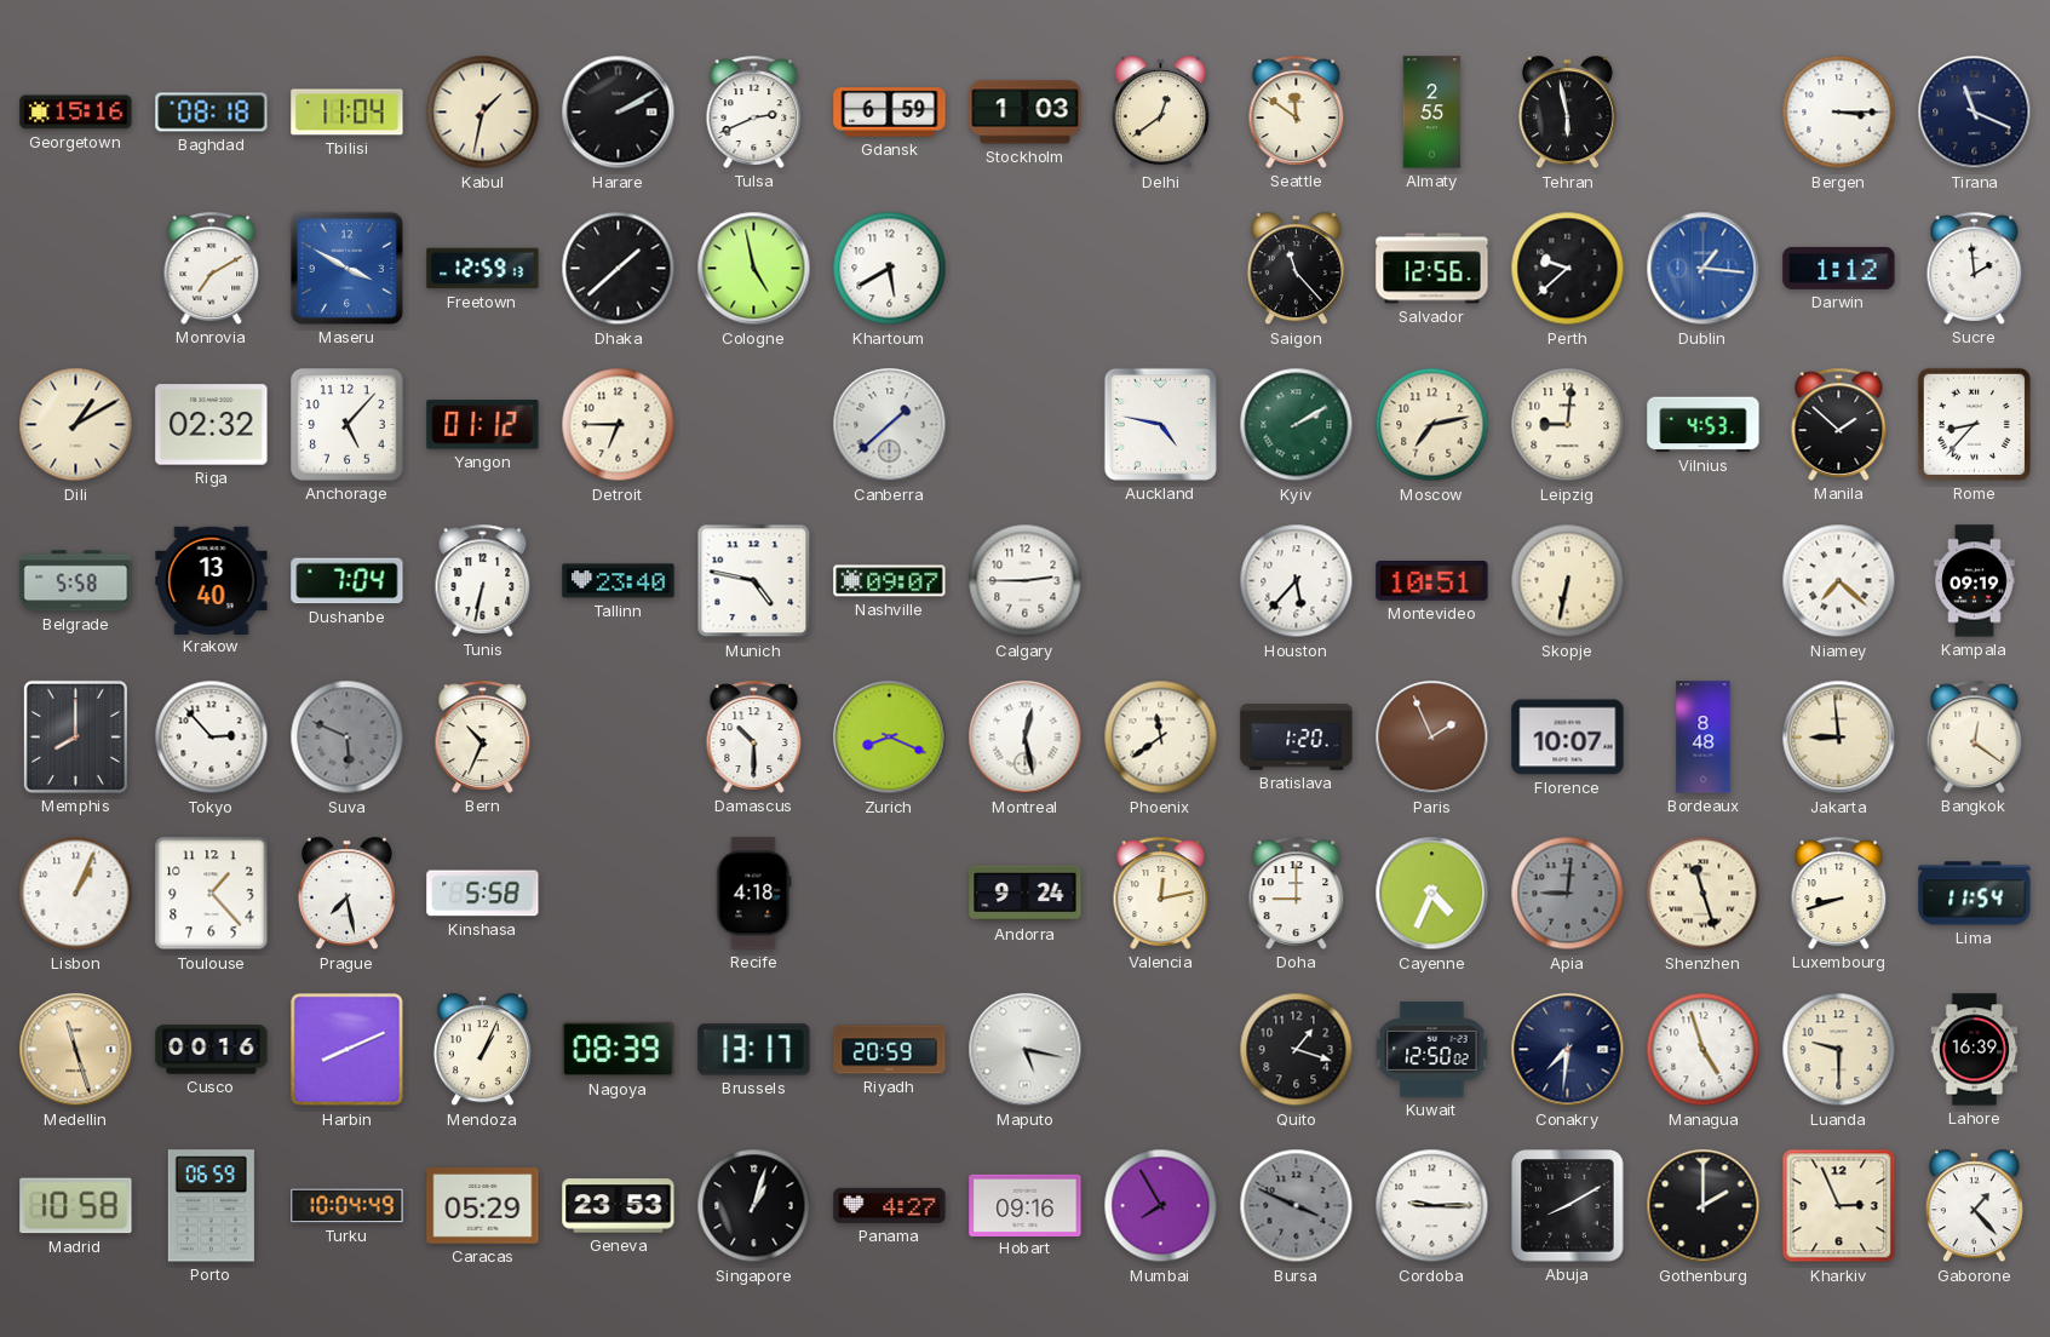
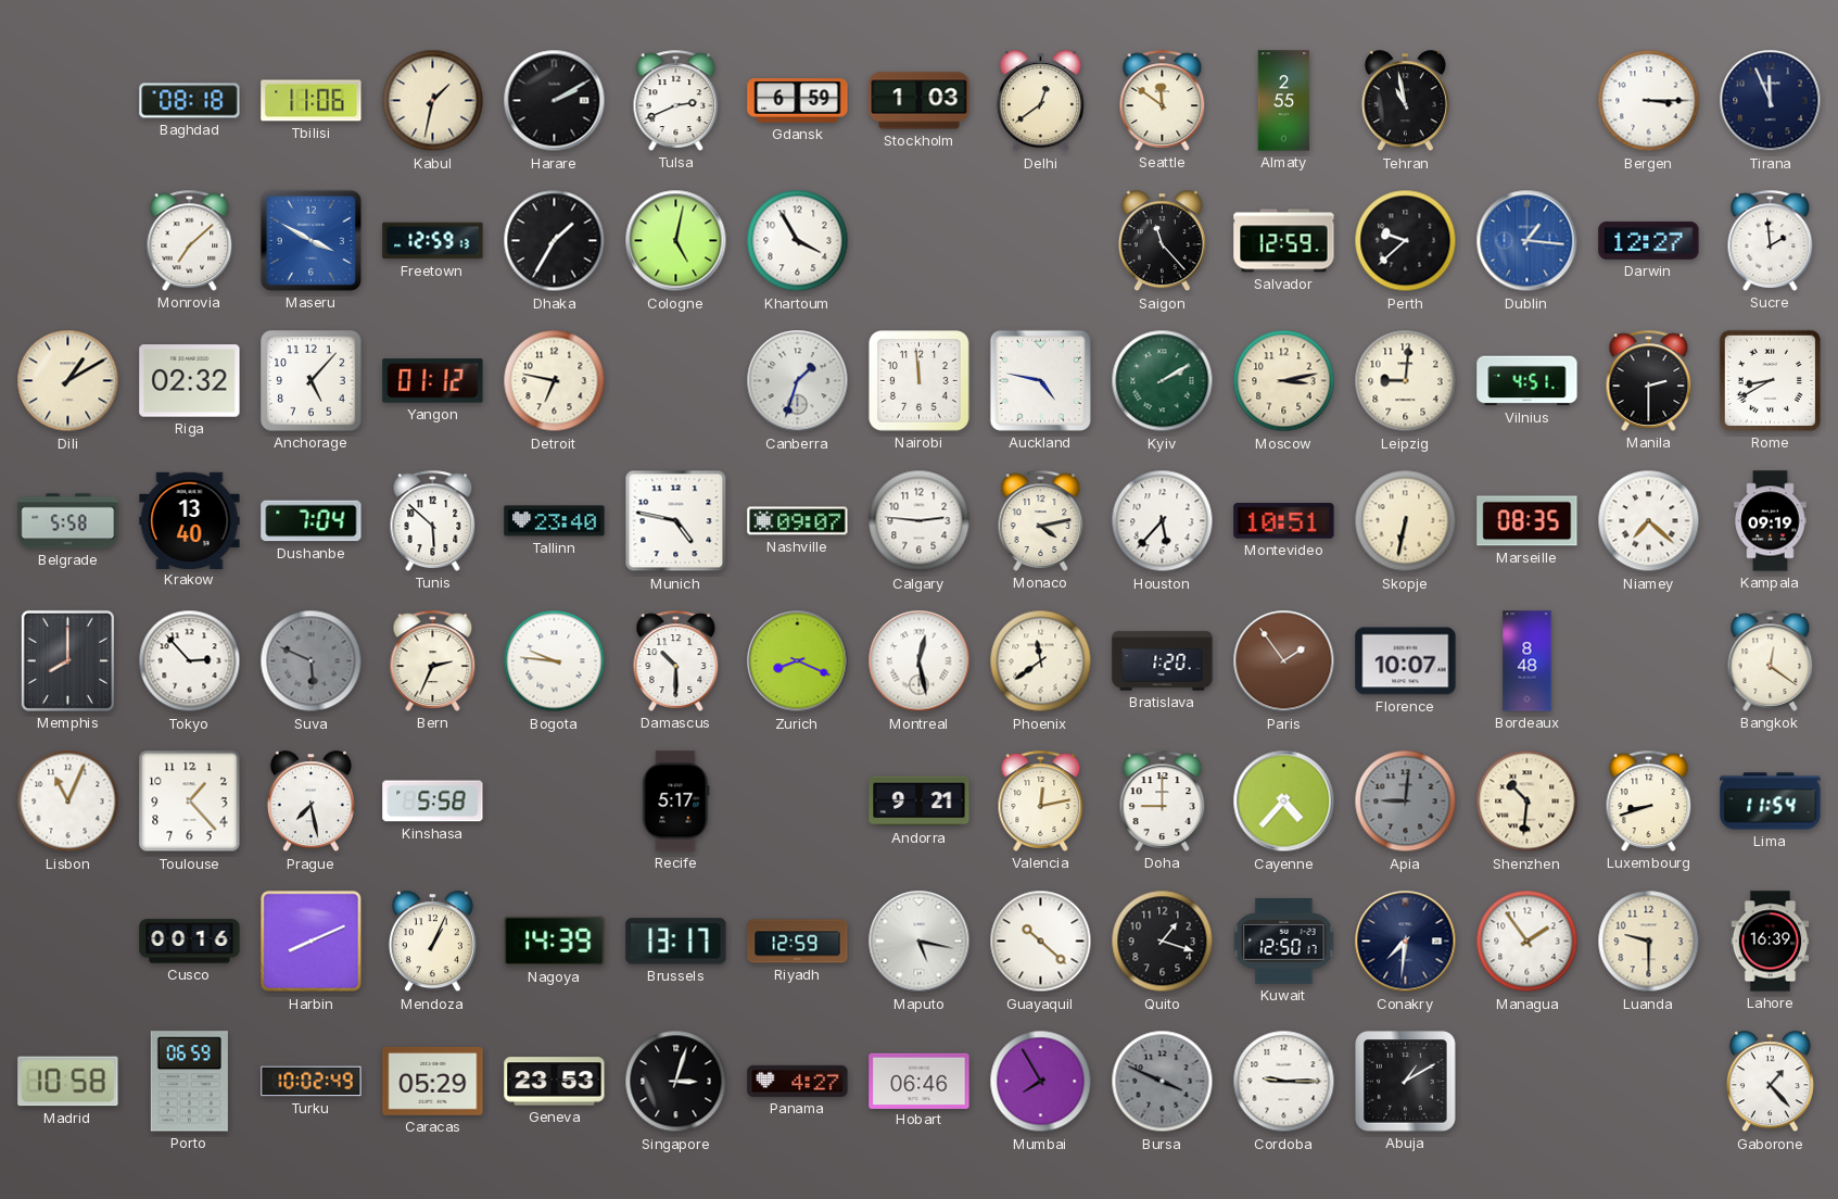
Georgetown: 15:16 -> none
Tbilisi: 11:04 -> 11:06
Tehran: 5:58 -> 10:58
Tirana: 11:19 -> 11:56
Monrovia: 7:10 -> 7:08
Dhaka: 1:38 -> 1:35
Cologne: 4:58 -> 5:02
Khartoum: 5:40 -> 3:55
Salvador: 12:56 -> 12:59
Darwin: 1:12 -> 12:27
Detroit: 6:45 -> 6:47
Canberra: 1:38 -> 1:33
Nairobi: none -> 11:59
Moscow: 7:13 -> 3:13
Vilnius: 4:53 -> 4:51
Manila: 1:52 -> 2:30
Rome: 8:37 -> 8:40
Tunis: 6:32 -> 5:52
Calgary: 2:45 -> 2:46
Monaco: none -> 4:13
Marseille: none -> 08:35
Bern: 10:34 -> 2:34
Bogota: none -> 9:46
Paris: 1:56 -> 1:54
Jakarta: 8:59 -> none
Lisbon: 1:04 -> 11:04
Recife: 4:18 -> 5:17
Andorra: 9:24 -> 9:21
Cayenne: 4:34 -> 4:37
Shenzhen: 11:27 -> 10:31
Medellin: 11:27 -> none
Nagoya: 08:39 -> 14:39
Riyadh: 20:59 -> 12:59
Guayaquil: none -> 10:22
Kuwait: 12:50:02 -> 12:50:17
Managua: 4:57 -> 1:54
Turku: 10:04 -> 10:02
Singapore: 1:03 -> 3:03
Hobart: 09:16 -> 06:46
Abuja: 8:10 -> 1:10
Gothenburg: 2:00 -> none
Kharkiv: 2:56 -> none
